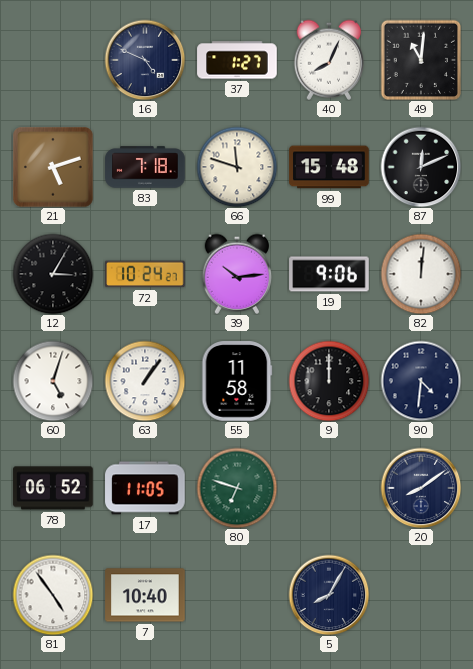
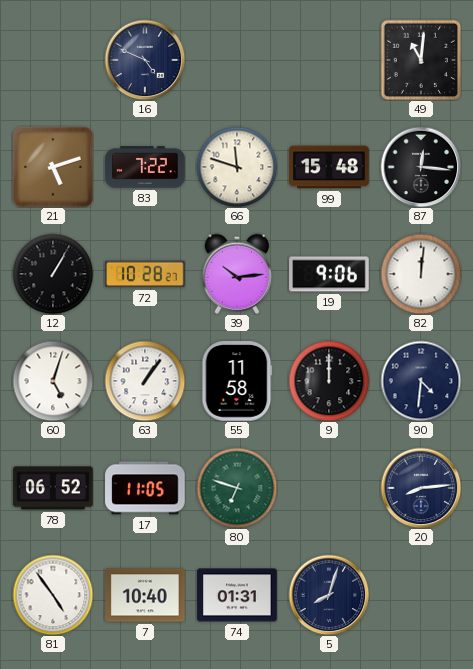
37: 1:27 -> none
40: 8:04 -> none
83: 7:18 -> 7:22
87: 12:11 -> 12:16
12: 3:05 -> 1:05
72: 10:24 -> 10:28
20: 8:09 -> 8:14
74: none -> 01:31
5: 8:05 -> 8:03
